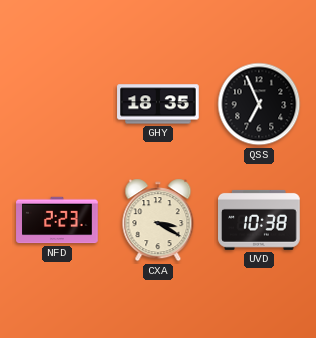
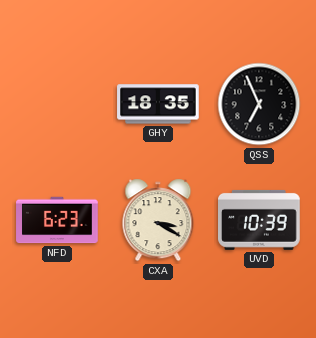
NFD: 2:23 -> 6:23
UVD: 10:38 -> 10:39
